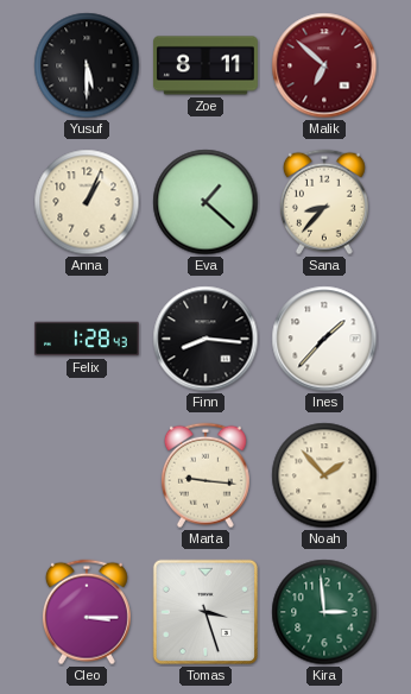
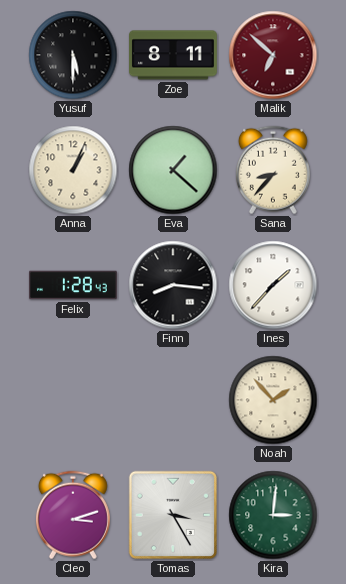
Marta: 9:16 -> none
Cleo: 3:15 -> 3:12
Tomas: 3:27 -> 3:25
Kira: 2:59 -> 3:01
